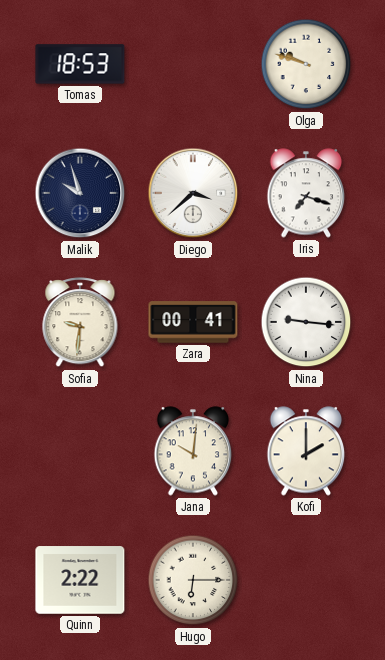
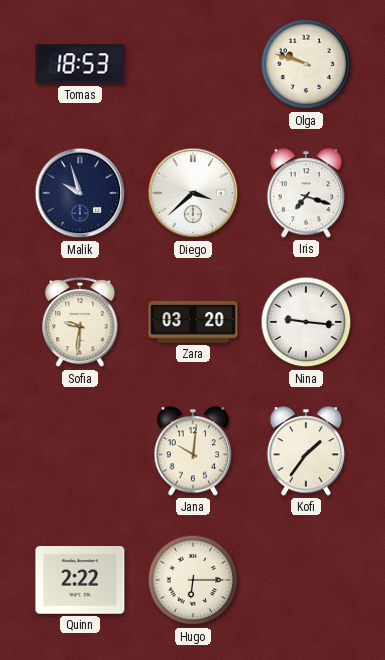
Zara: 00:41 -> 03:20
Kofi: 2:00 -> 1:36
